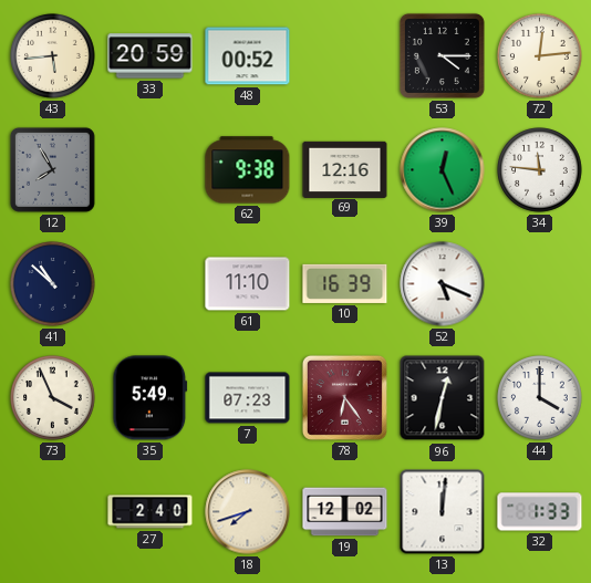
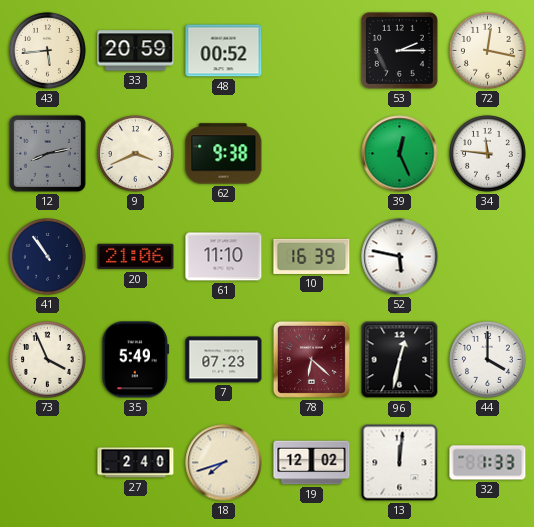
53: 4:15 -> 2:15
72: 12:14 -> 12:17
12: 7:55 -> 8:13
9: none -> 3:41
69: 12:16 -> none
41: 10:52 -> 10:54
20: none -> 21:06
52: 5:19 -> 5:47
78: 6:24 -> 6:22
